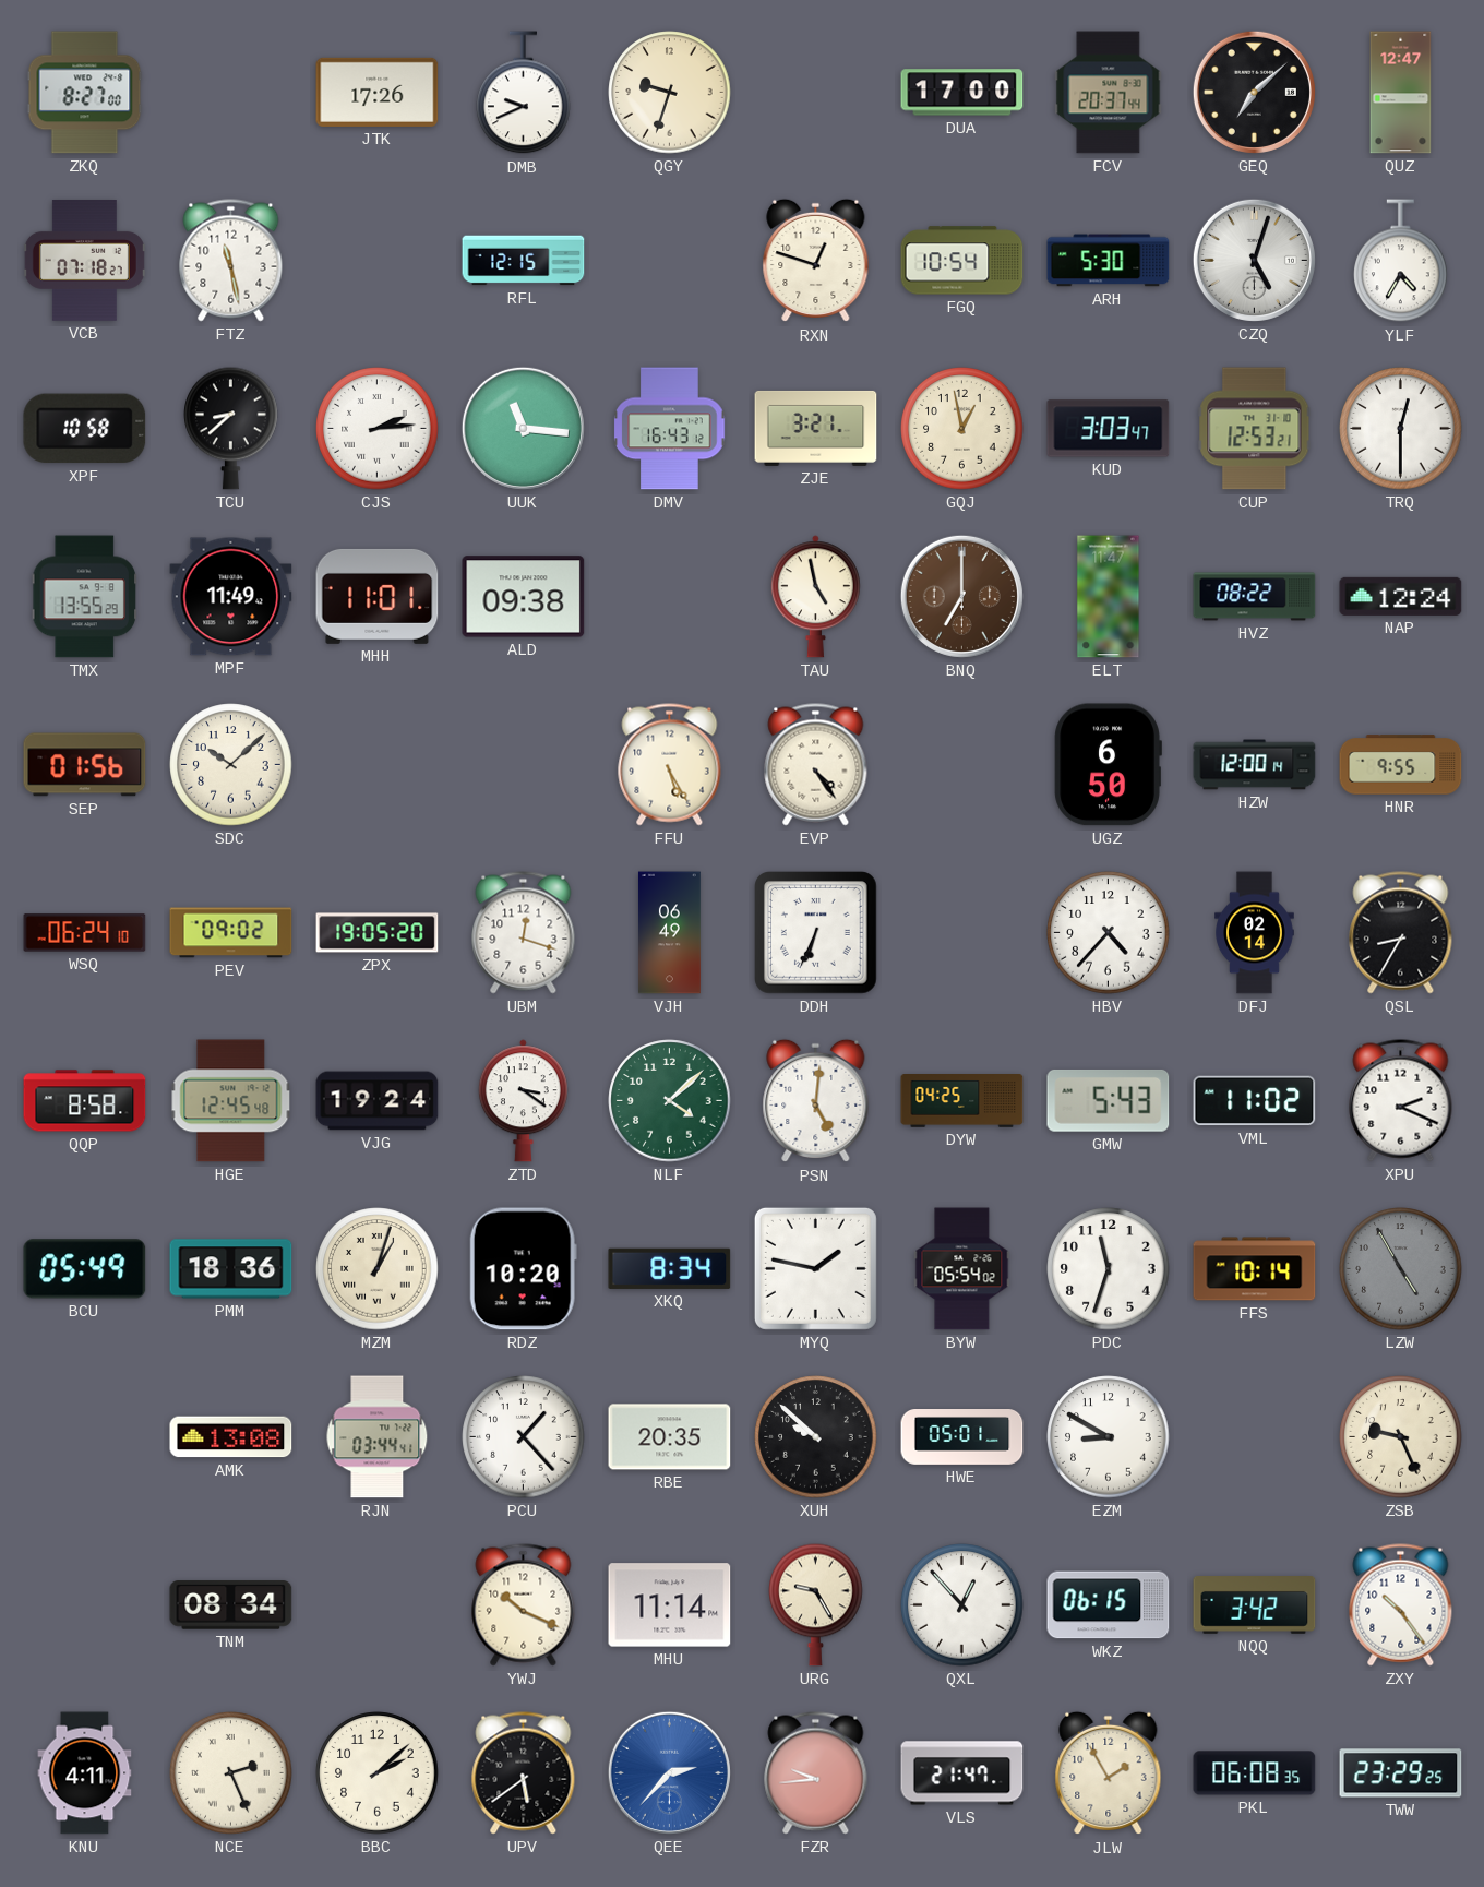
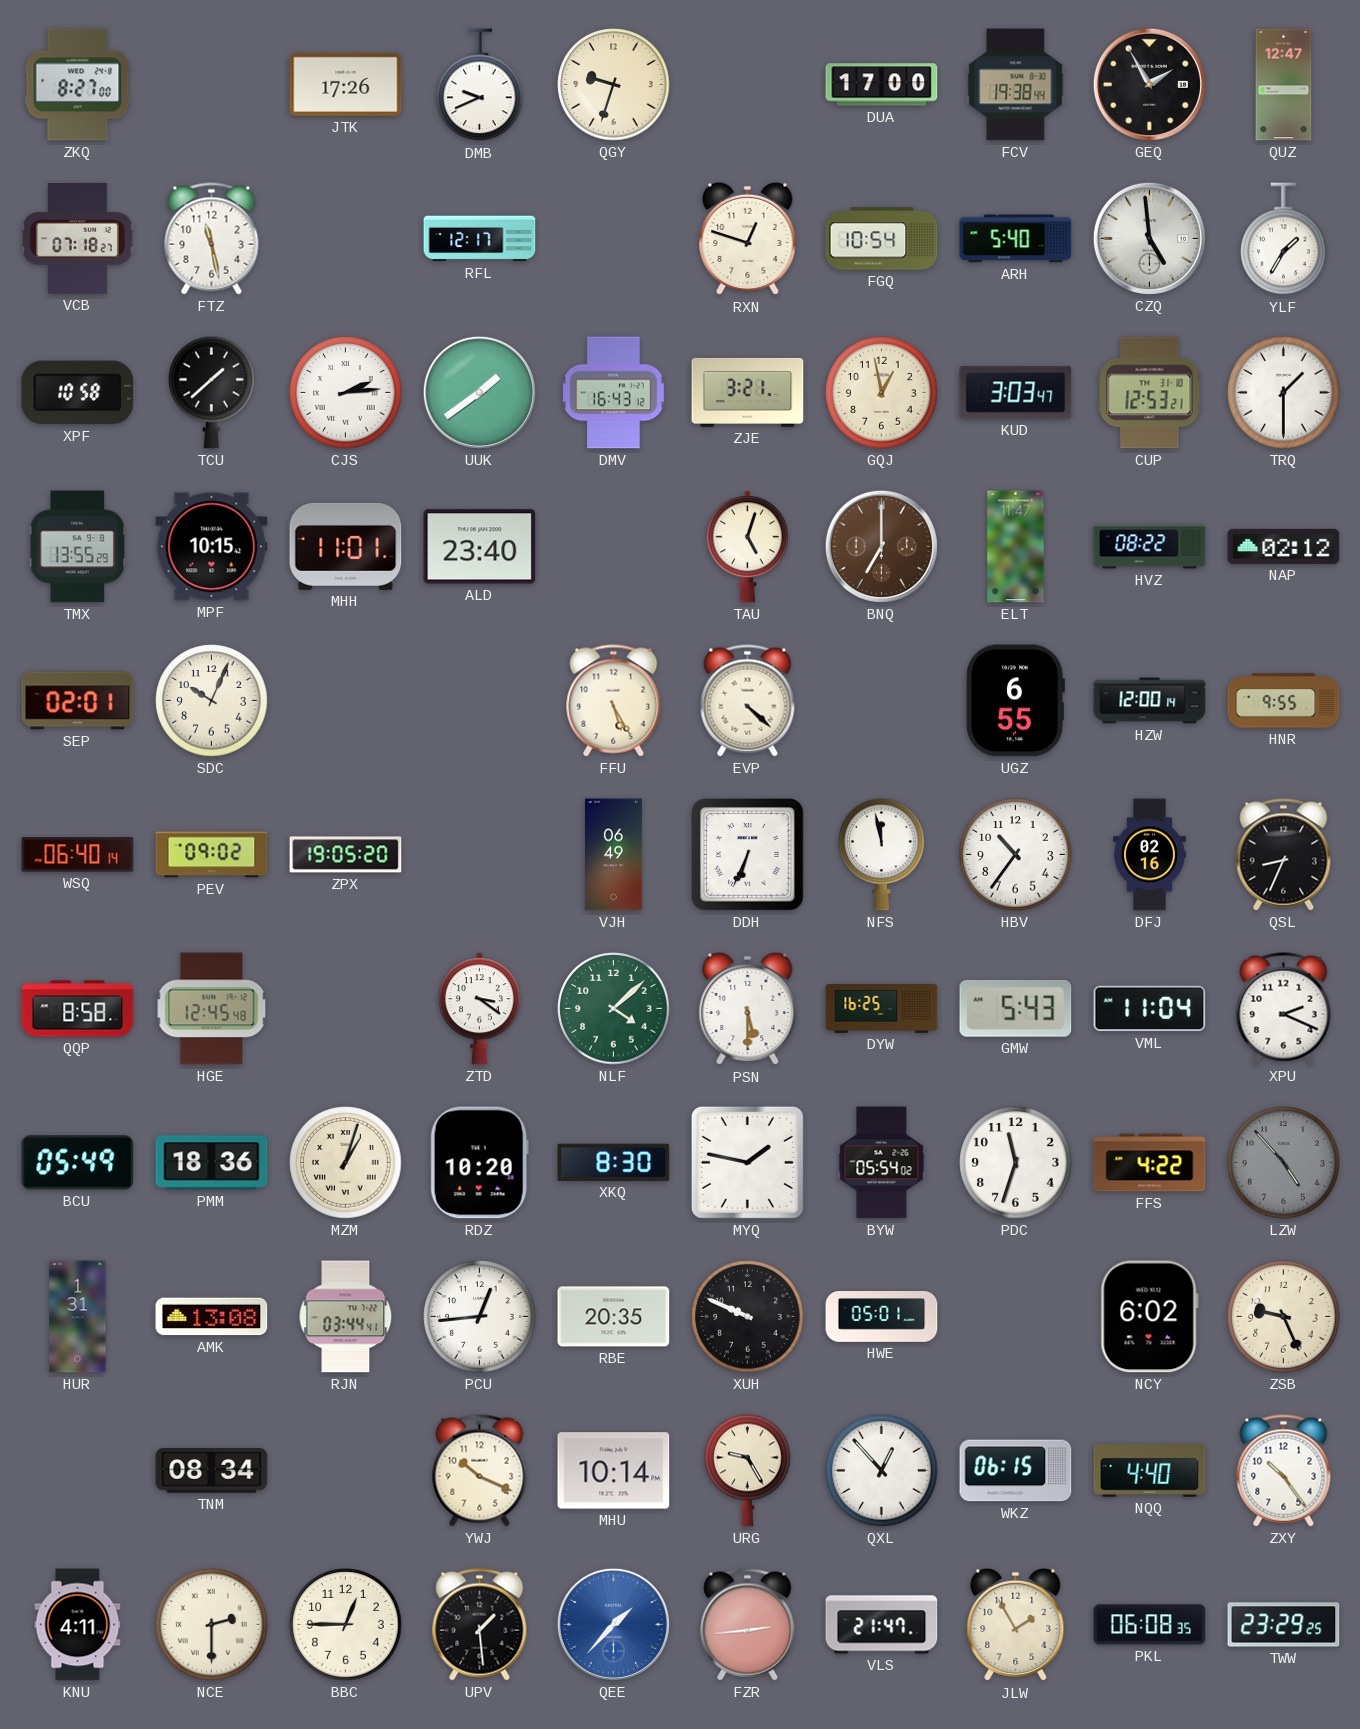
FCV: 20:37 -> 19:38
GEQ: 7:08 -> 1:55
RFL: 12:15 -> 12:17
ARH: 5:30 -> 5:40
CZQ: 5:03 -> 4:59
YLF: 4:35 -> 1:35
TCU: 8:38 -> 1:38
UUK: 11:16 -> 1:39
TRQ: 12:30 -> 1:30
MPF: 11:49 -> 10:15
ALD: 09:38 -> 23:40
TAU: 4:58 -> 5:03
NAP: 12:24 -> 02:12
SEP: 01:56 -> 02:01
SDC: 10:08 -> 10:04
EVP: 4:24 -> 4:22
UGZ: 6:50 -> 6:55
WSQ: 06:24 -> 06:40
UBM: 12:18 -> none
NFS: none -> 11:58
HBV: 4:37 -> 10:36
DFJ: 02:14 -> 02:16
QSL: 8:35 -> 8:34
VJG: 19:24 -> none
PSN: 5:01 -> 5:30
DYW: 04:25 -> 16:25
VML: 11:02 -> 11:04
XKQ: 8:34 -> 8:30
FFS: 10:14 -> 4:22
LZW: 4:55 -> 4:53
HUR: none -> 1:31
PCU: 1:23 -> 12:44
XUH: 9:52 -> 9:49
EZM: 8:50 -> none
NCY: none -> 6:02
MHU: 11:14 -> 10:14
NQQ: 3:42 -> 4:40
NCE: 2:26 -> 2:30
BBC: 2:08 -> 12:45
UPV: 5:39 -> 1:29
QEE: 2:37 -> 1:37
FZR: 9:44 -> 2:44
